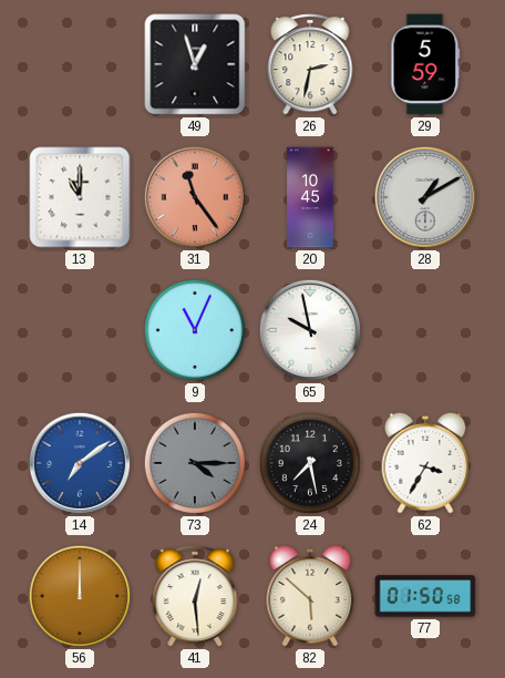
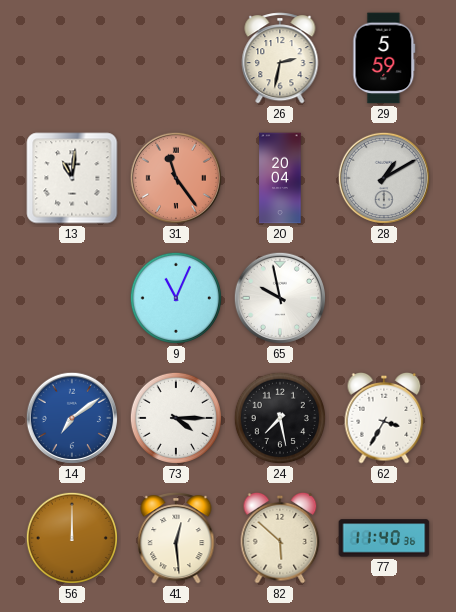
49: 12:57 -> none
13: 11:00 -> 11:01
20: 10:45 -> 20:04
73 dial: grey -> white
77: 01:50 -> 11:40
